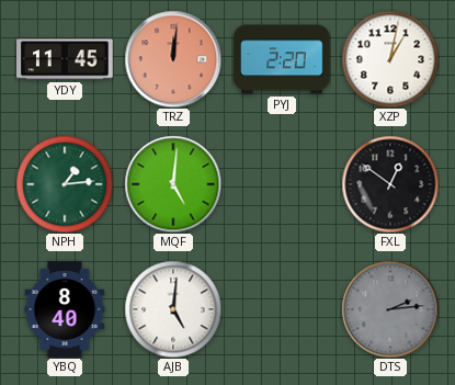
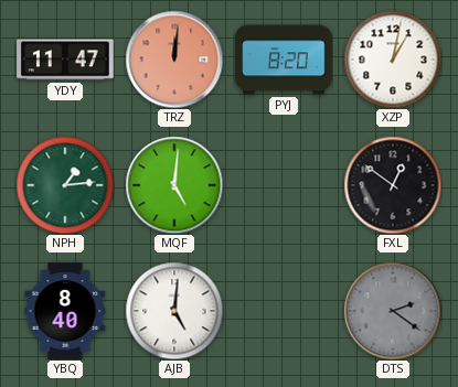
YDY: 11:45 -> 11:47
PYJ: 2:20 -> 8:20
DTS: 2:14 -> 2:21
